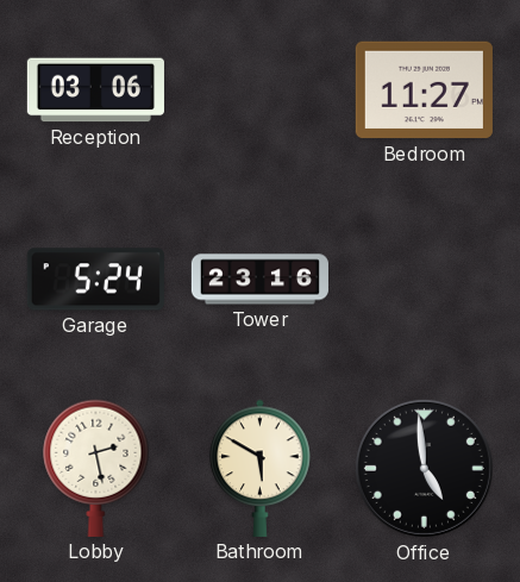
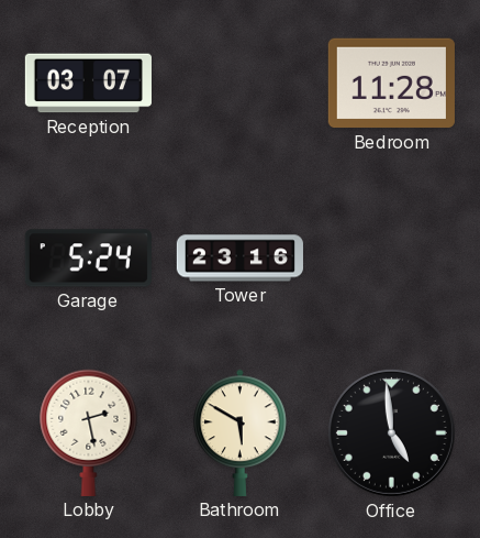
Reception: 03:06 -> 03:07
Bedroom: 11:27 -> 11:28
